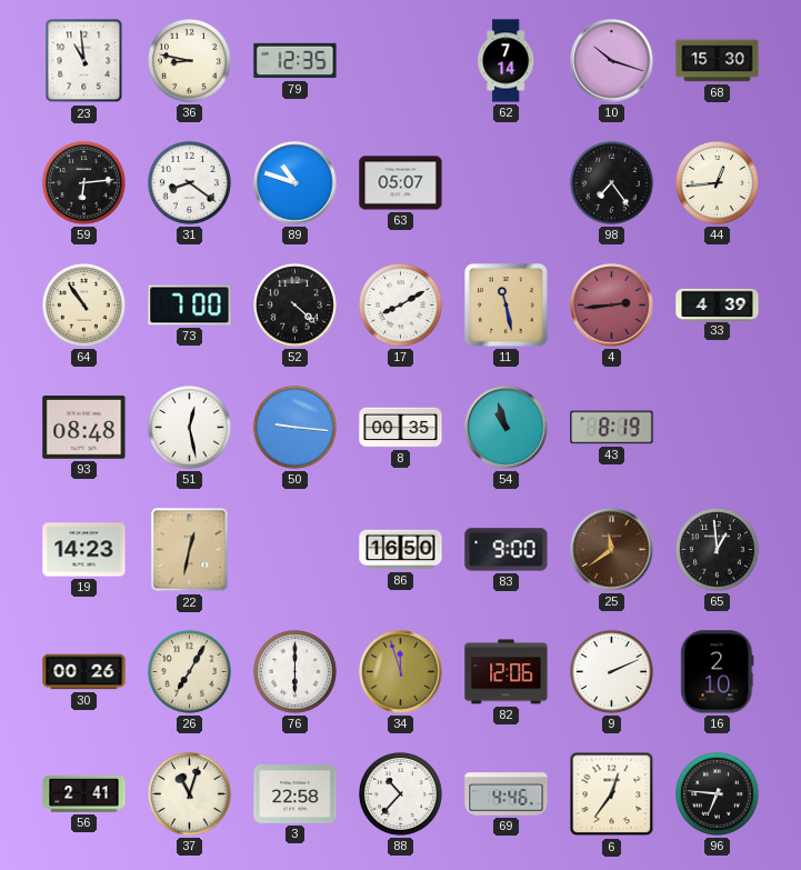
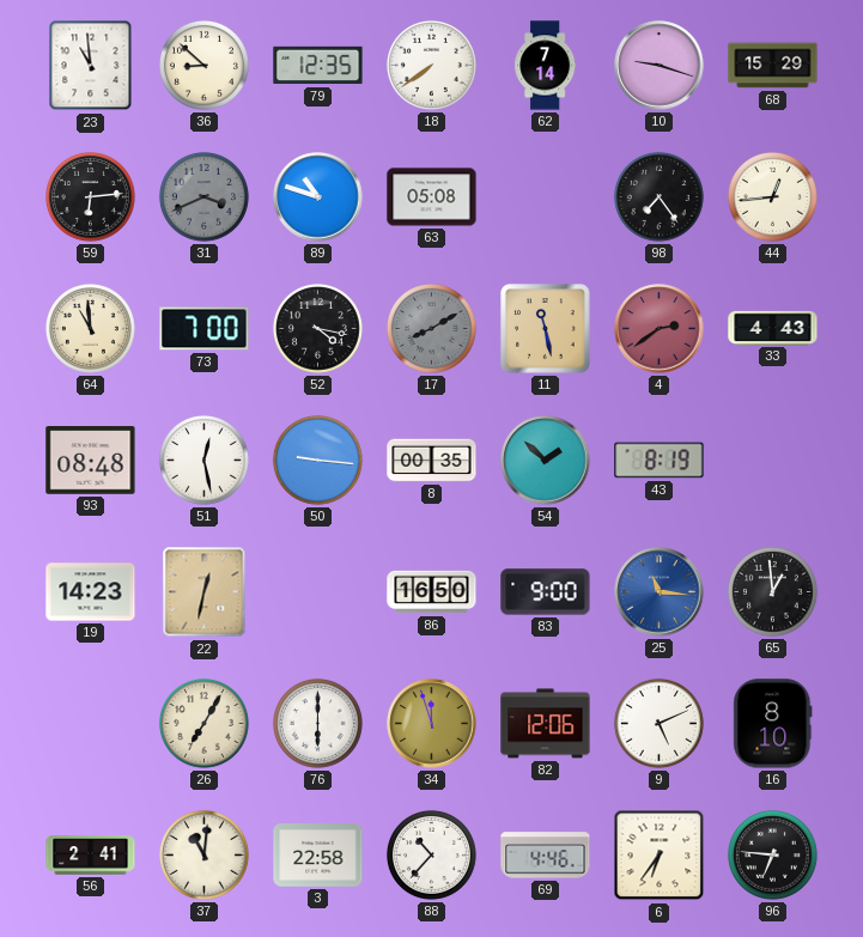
36: 8:47 -> 8:52
18: none -> 7:39
10: 10:18 -> 9:18
68: 15:30 -> 15:29
31: 8:21 -> 3:41
31 dial: white -> grey
63: 05:07 -> 05:08
64: 10:54 -> 10:59
52: 4:22 -> 4:17
17 dial: white -> grey
4: 2:44 -> 2:39
33: 4:39 -> 4:43
54: 10:57 -> 1:52
25: 11:39 -> 11:16
25 dial: brown -> blue
30: 00:26 -> none
9: 2:11 -> 5:11
16: 2:10 -> 8:10
37: 11:03 -> 11:01
6: 12:36 -> 6:36
